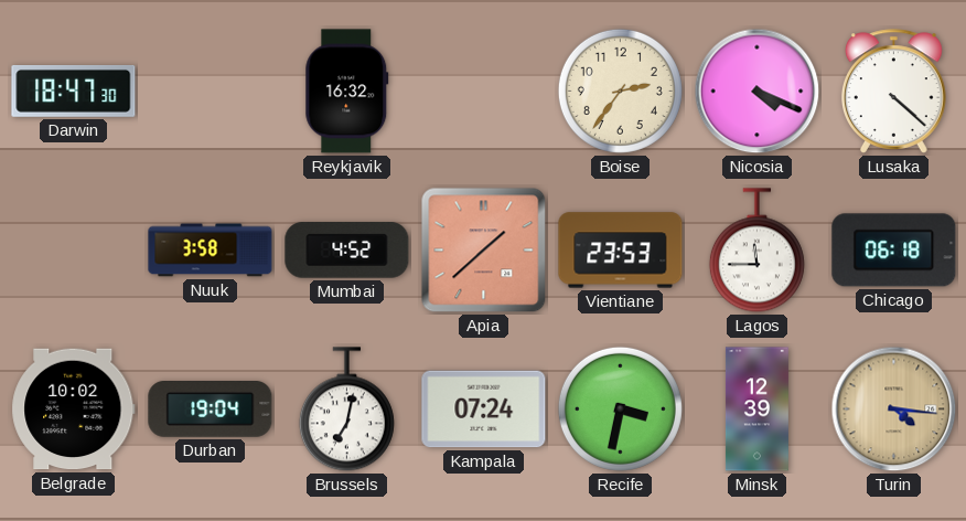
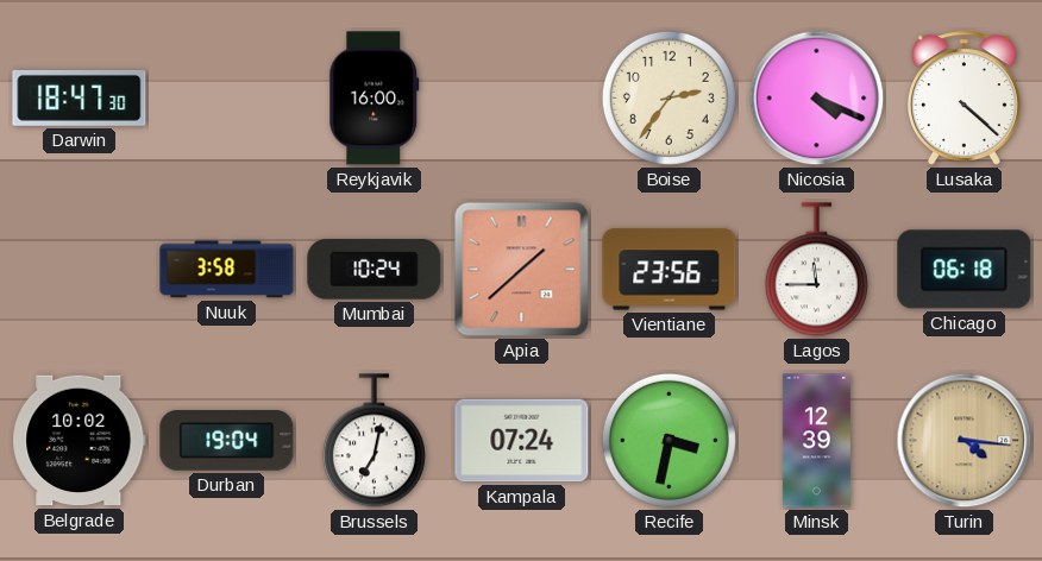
Reykjavik: 16:32 -> 16:00
Mumbai: 4:52 -> 10:24
Vientiane: 23:53 -> 23:56
